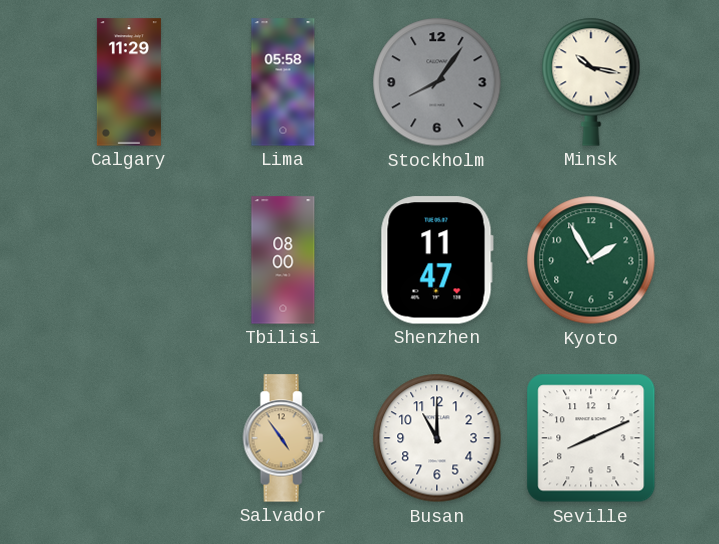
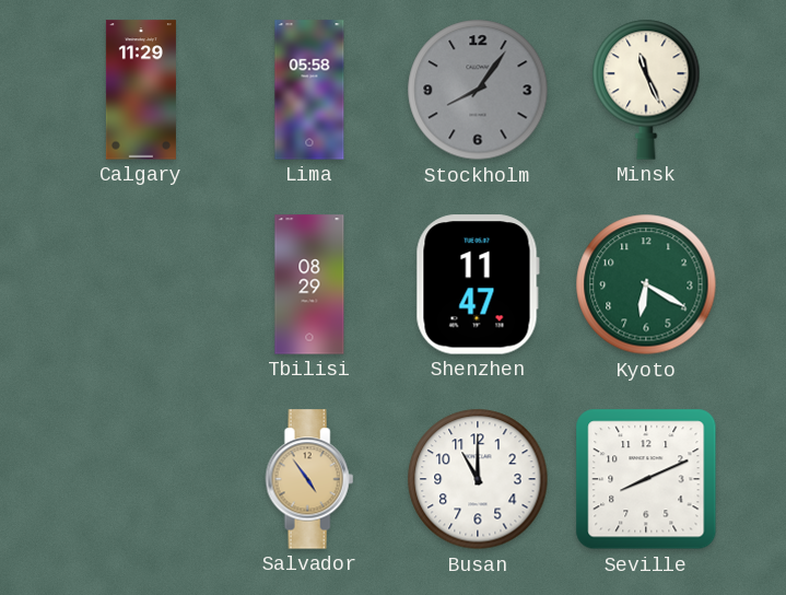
Minsk: 10:17 -> 11:26
Tbilisi: 08:00 -> 08:29
Kyoto: 1:55 -> 6:20
